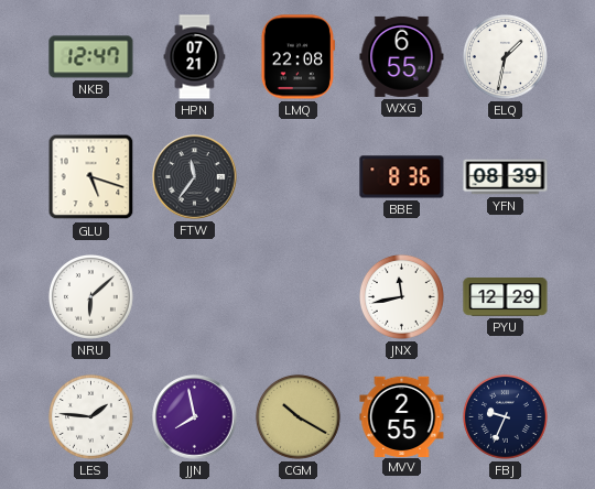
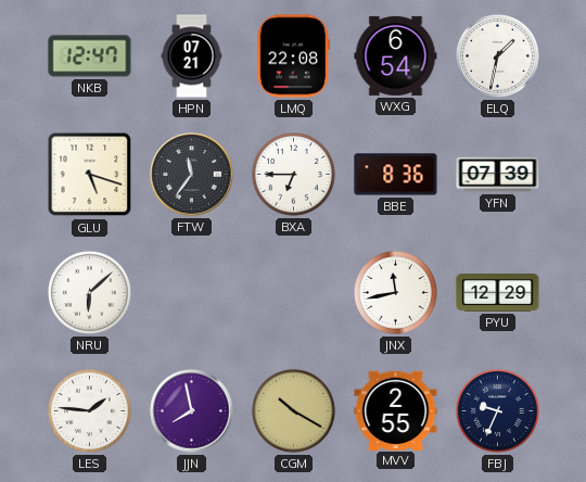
WXG: 6:55 -> 6:54
BXA: none -> 6:45
YFN: 08:39 -> 07:39
